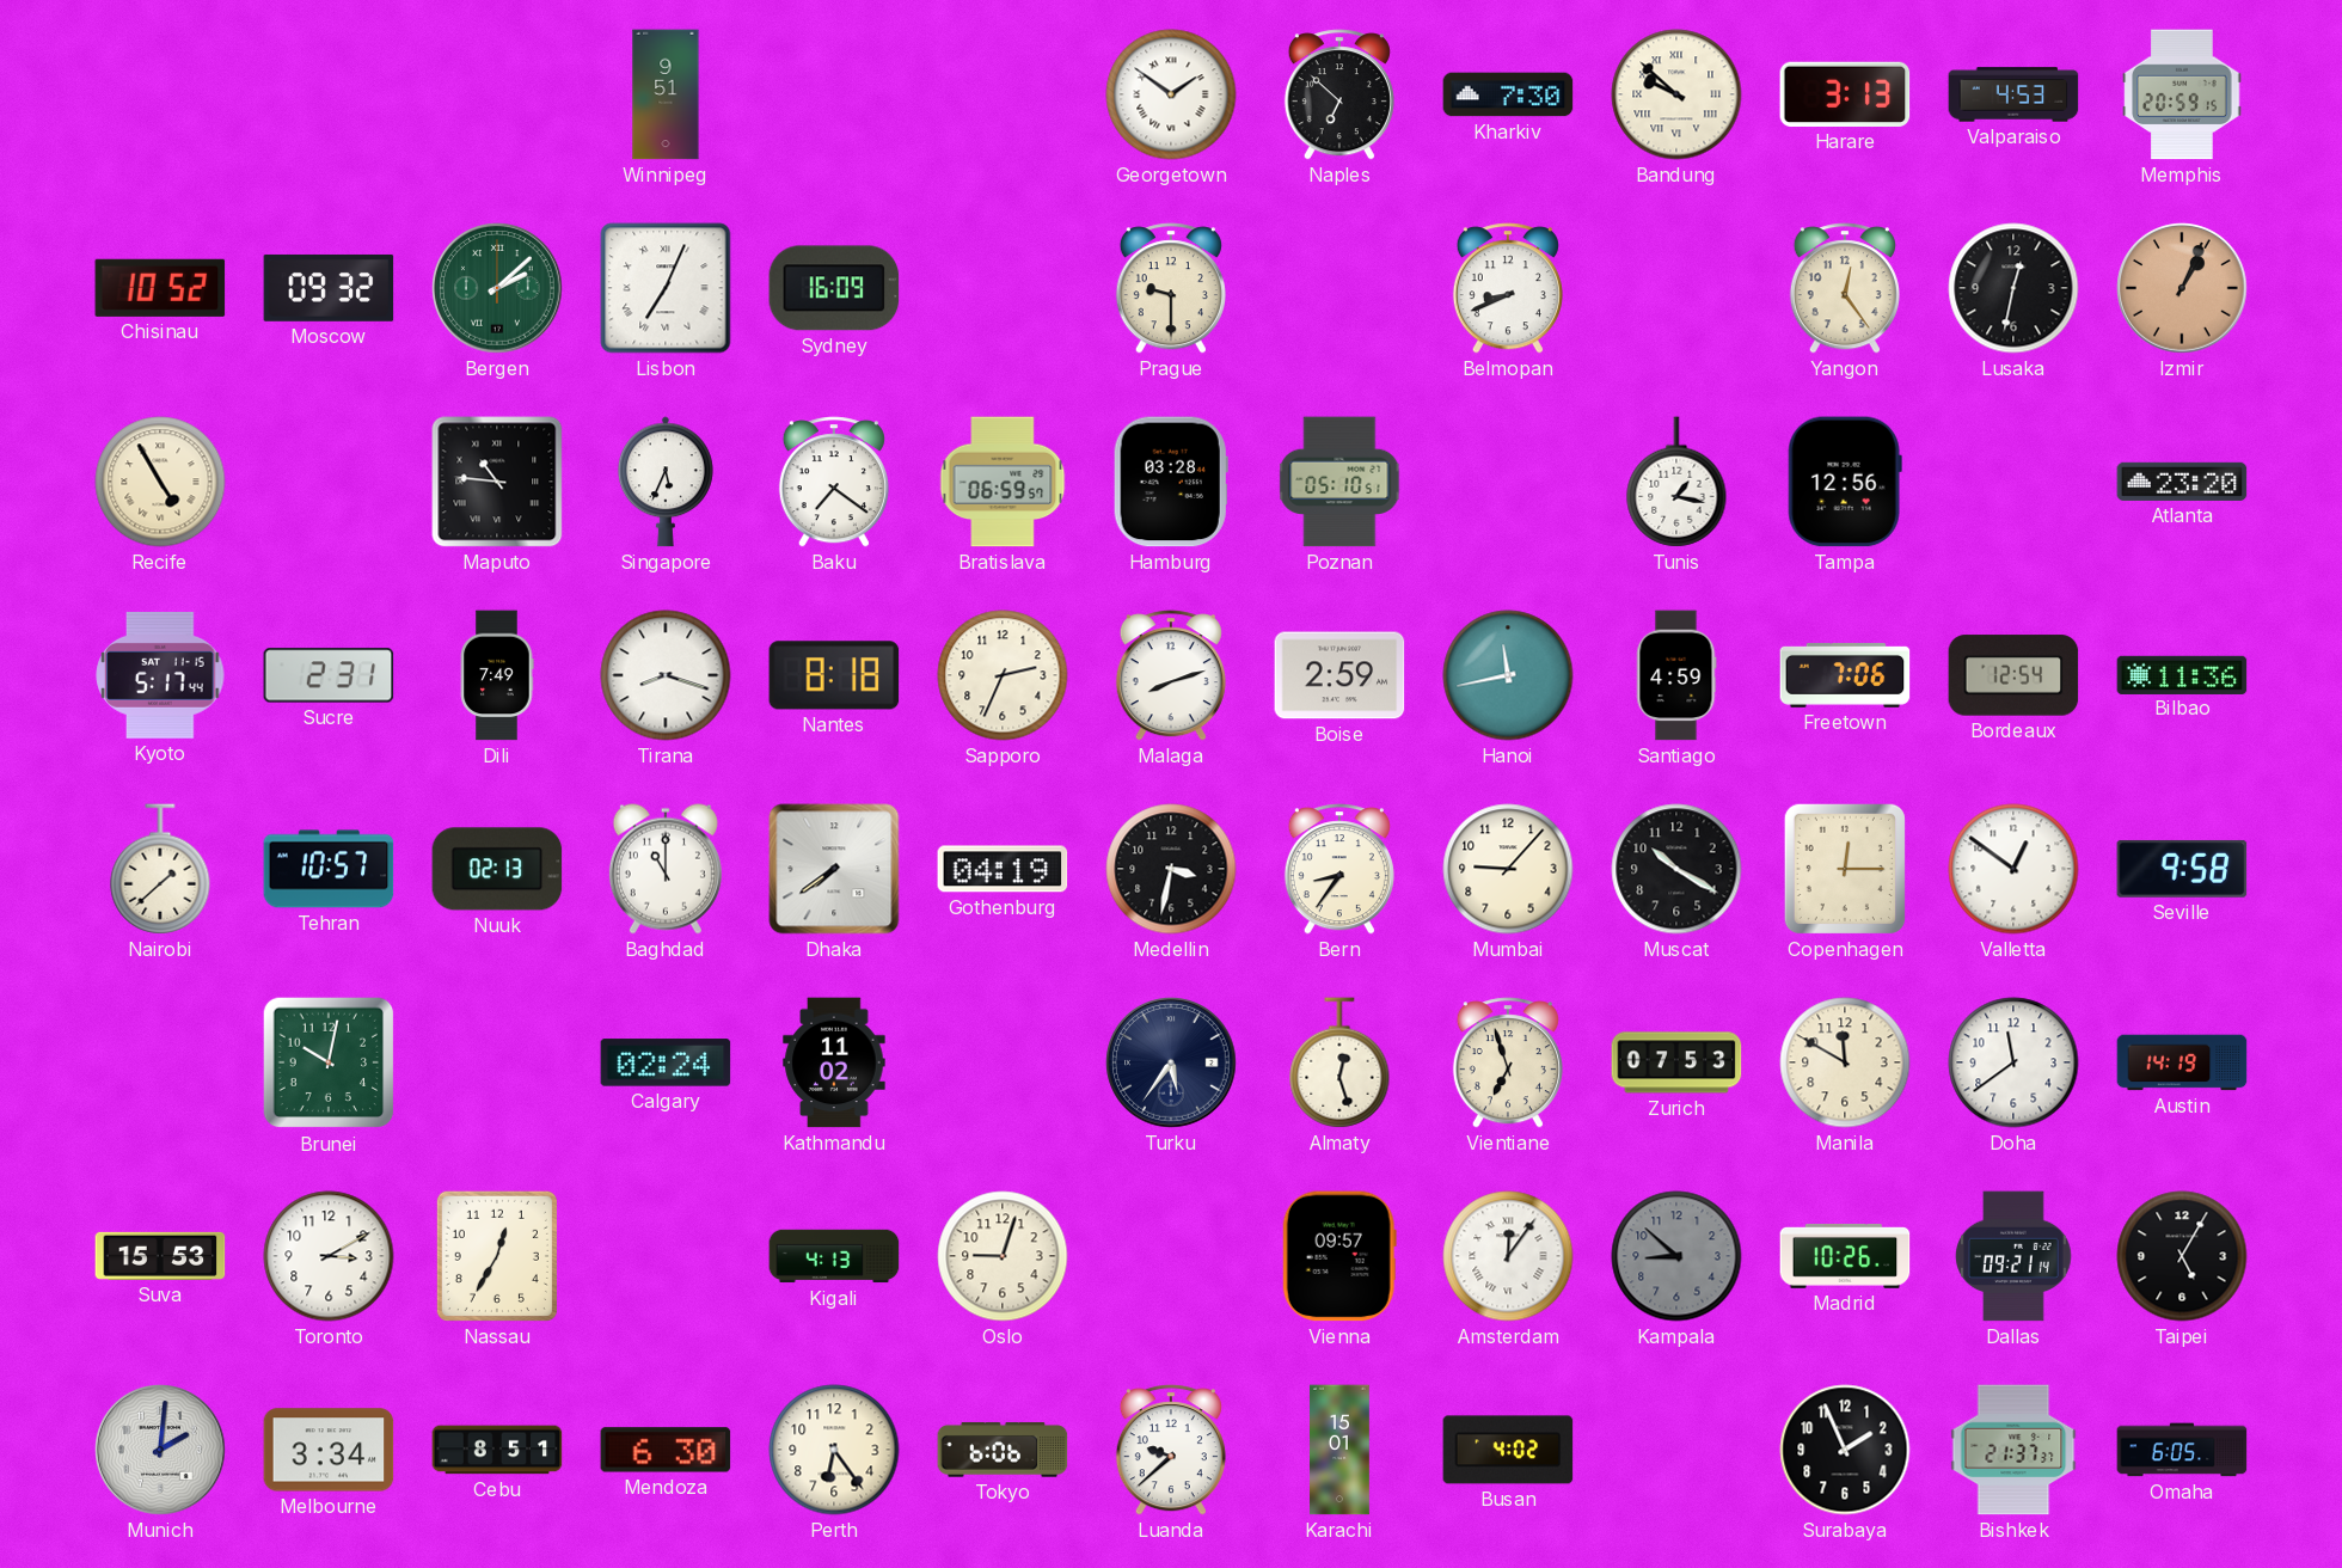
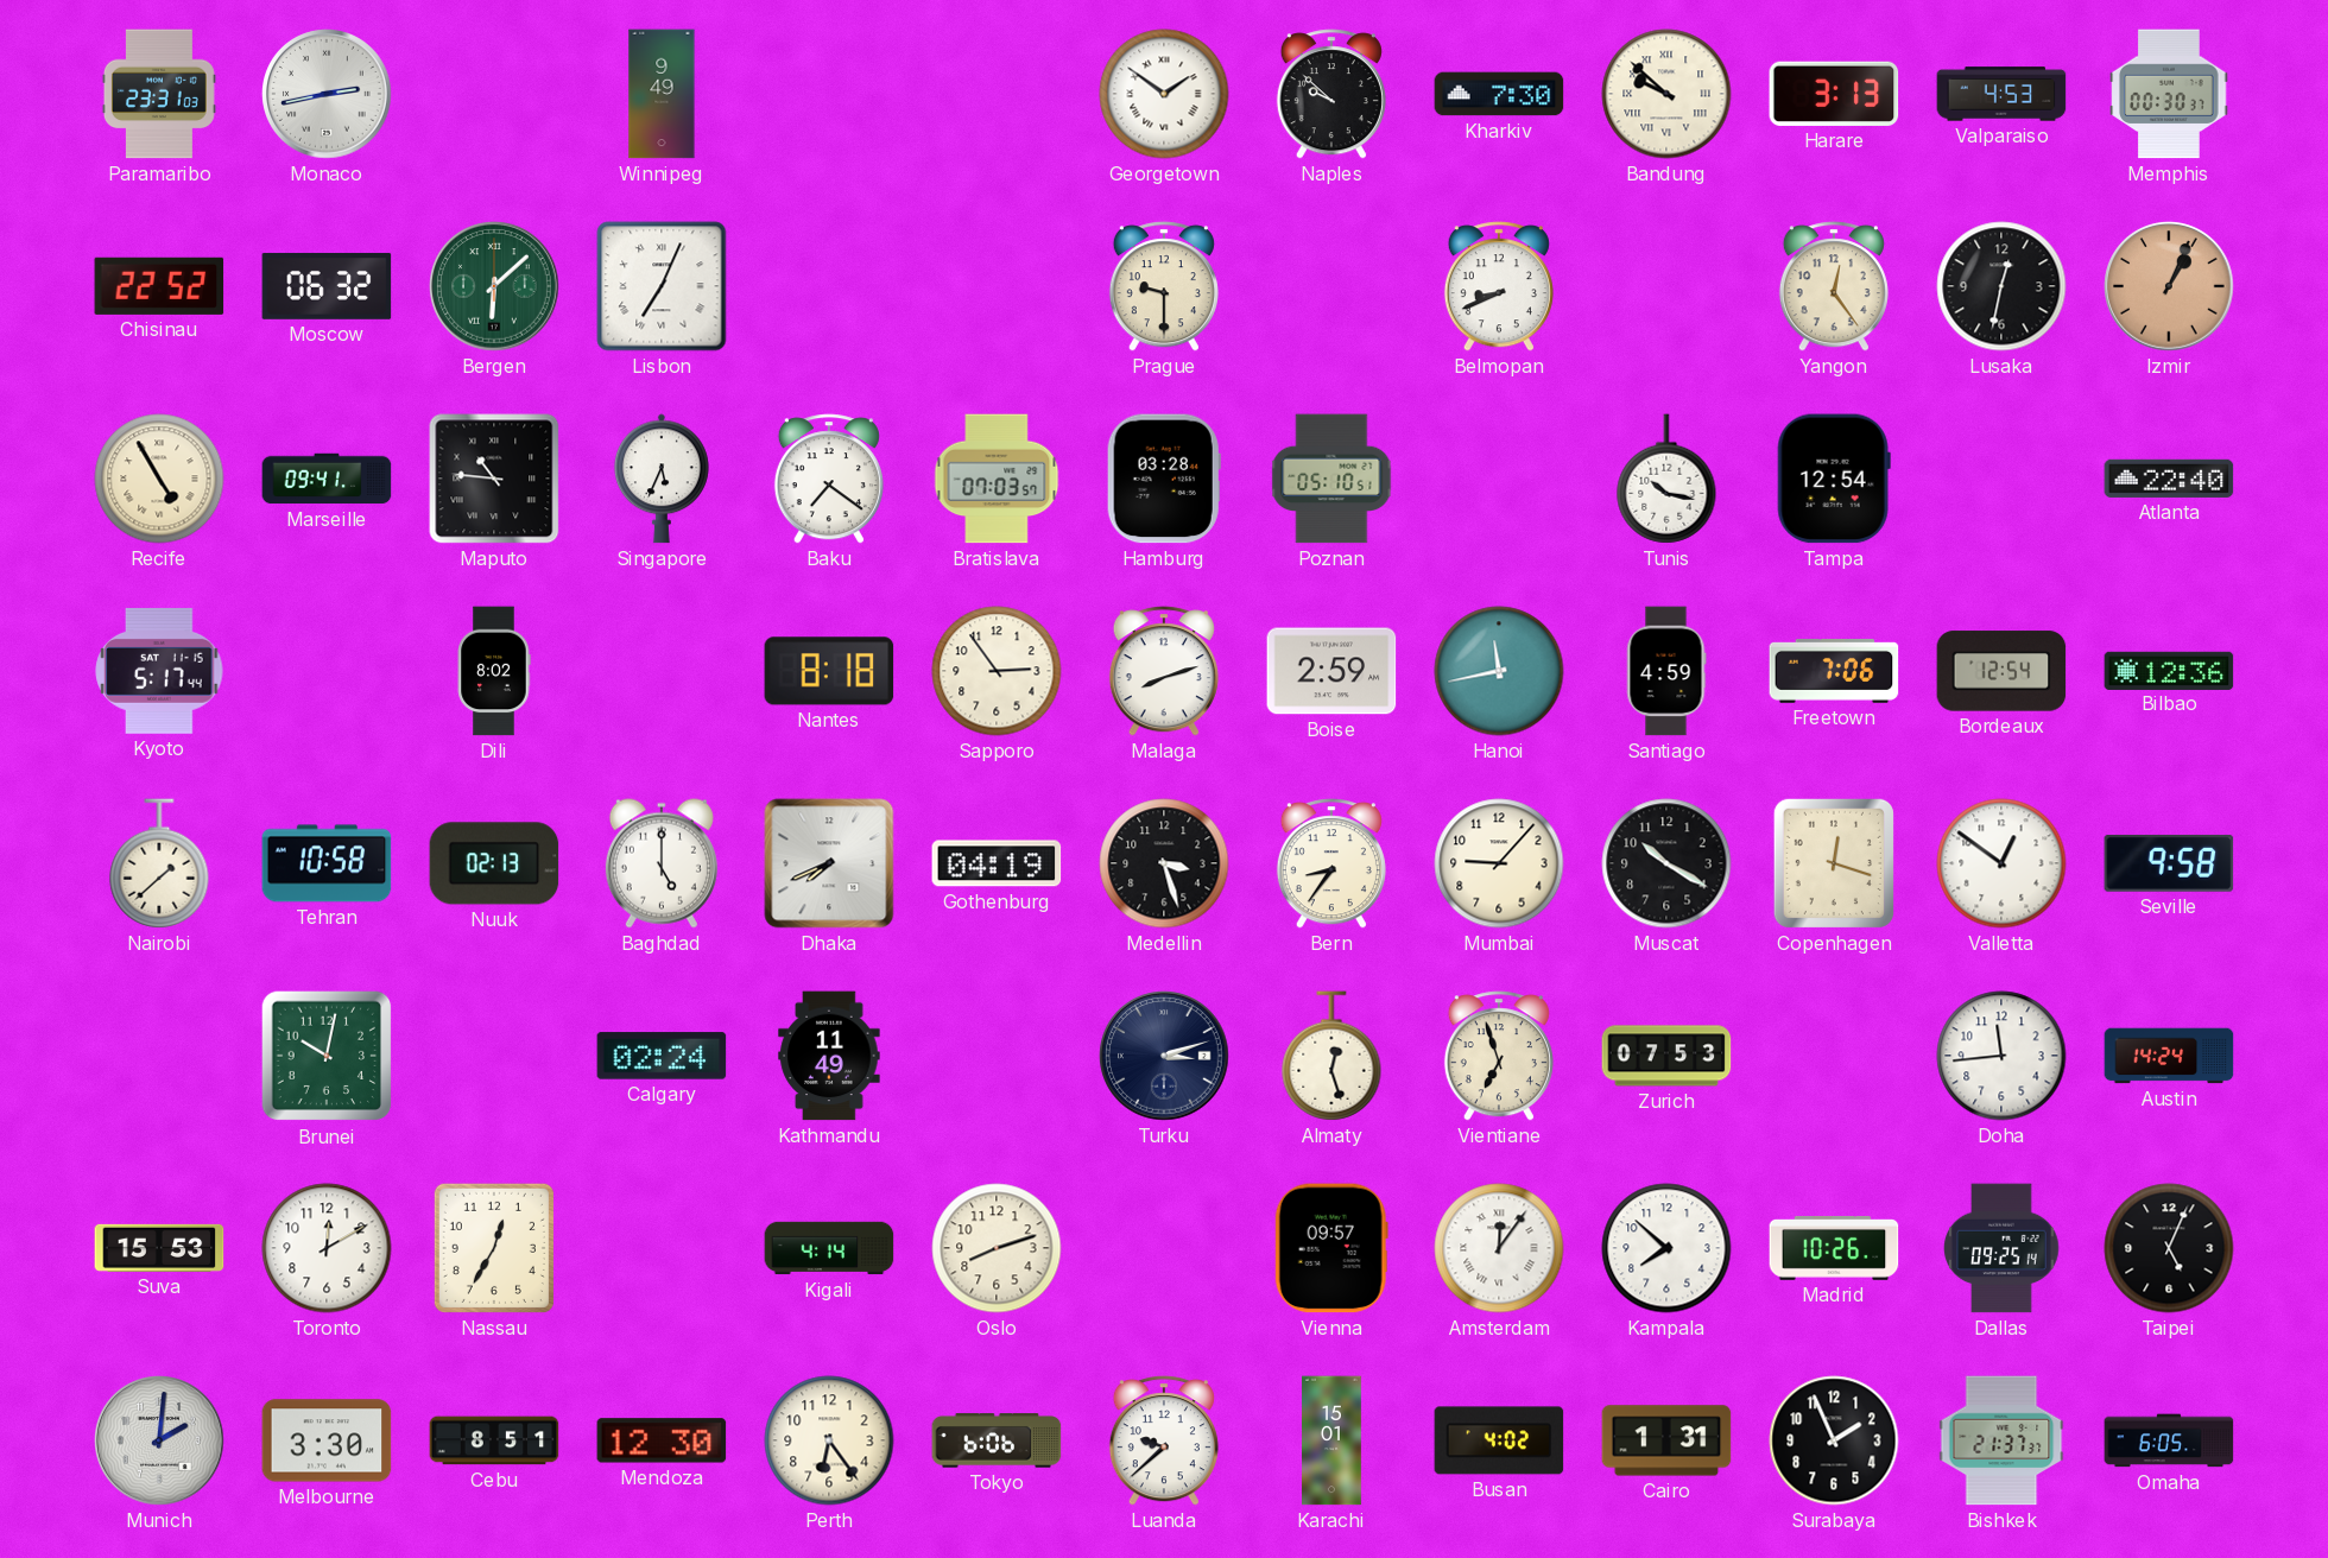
Paramaribo: none -> 23:31
Monaco: none -> 2:43
Winnipeg: 9:51 -> 9:49
Naples: 6:52 -> 9:52
Memphis: 20:59 -> 00:30
Chisinau: 10:52 -> 22:52
Moscow: 09:32 -> 06:32
Bergen: 2:08 -> 6:08
Sydney: 16:09 -> none
Marseille: none -> 09:41
Bratislava: 06:59 -> 07:03
Tunis: 1:17 -> 10:17
Tampa: 12:56 -> 12:54
Atlanta: 23:20 -> 22:40
Sucre: 2:31 -> none
Dili: 7:49 -> 8:02
Tirana: 8:18 -> none
Sapporo: 2:34 -> 2:54
Bilbao: 11:36 -> 12:36
Tehran: 10:57 -> 10:58
Baghdad: 11:00 -> 5:00
Dhaka: 7:39 -> 7:41
Medellin: 3:32 -> 3:27
Copenhagen: 12:15 -> 12:18
Kathmandu: 11:02 -> 11:49
Turku: 5:36 -> 3:12
Manila: 11:50 -> none
Doha: 11:39 -> 11:44
Austin: 14:19 -> 14:24
Toronto: 3:10 -> 12:10
Kigali: 4:13 -> 4:14
Oslo: 9:03 -> 8:12
Kampala: 8:52 -> 7:52
Kampala dial: grey -> white
Dallas: 09:21 -> 09:25
Taipei: 5:05 -> 5:04
Melbourne: 3:34 -> 3:30
Mendoza: 6:30 -> 12:30
Cairo: none -> 1:31
